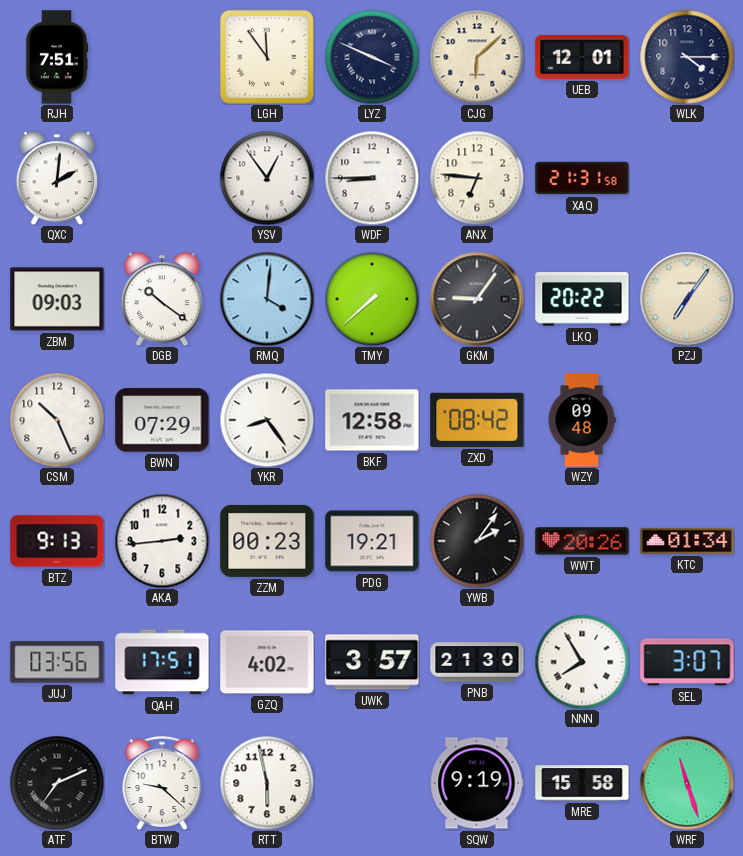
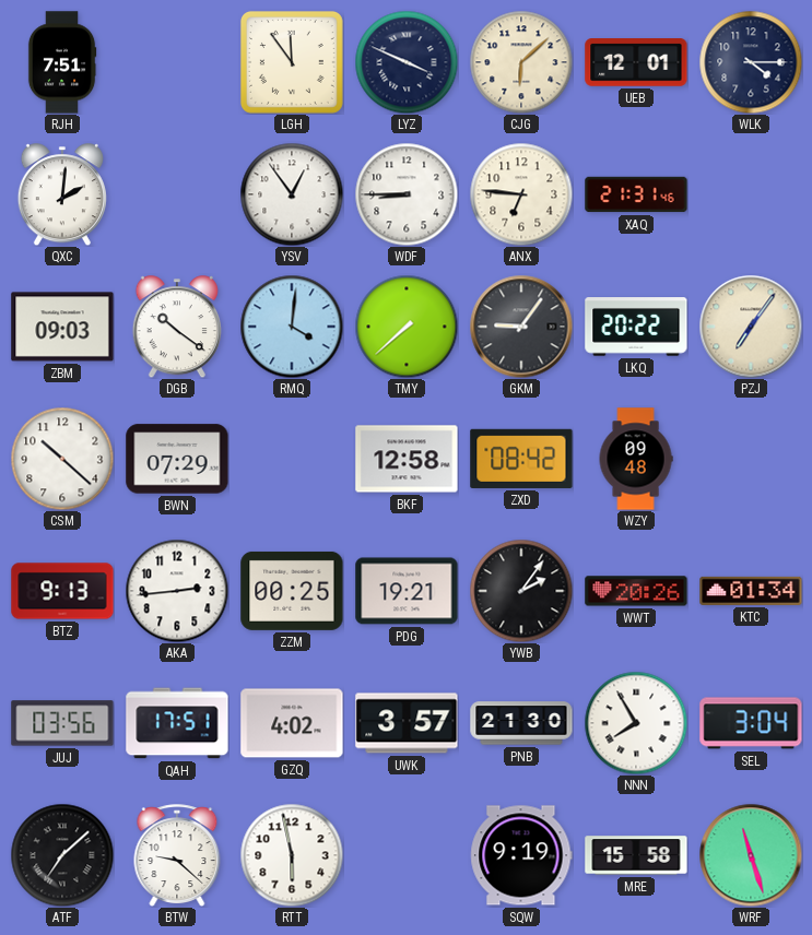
XAQ: 21:31:58 -> 21:31:46
CSM: 10:26 -> 10:22
YKR: 8:24 -> none
ZZM: 00:23 -> 00:25
SEL: 3:07 -> 3:04
ATF: 7:11 -> 7:08
